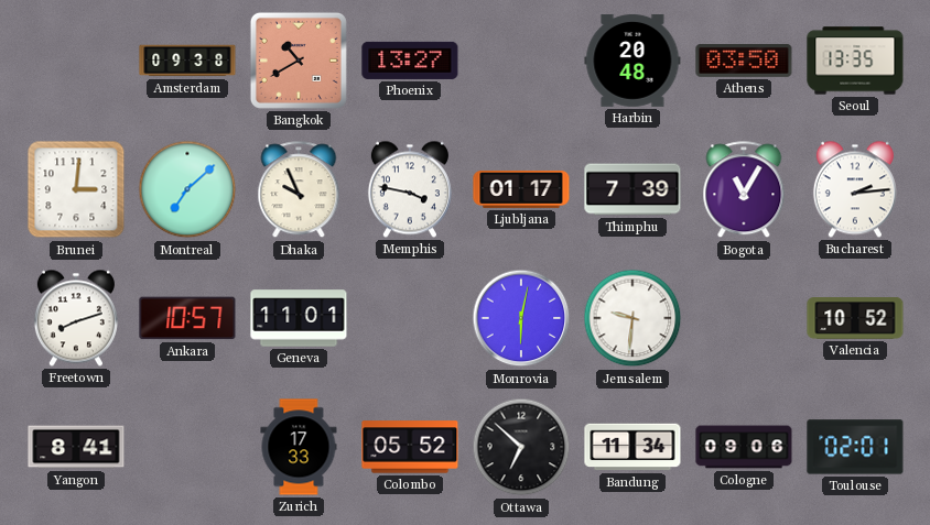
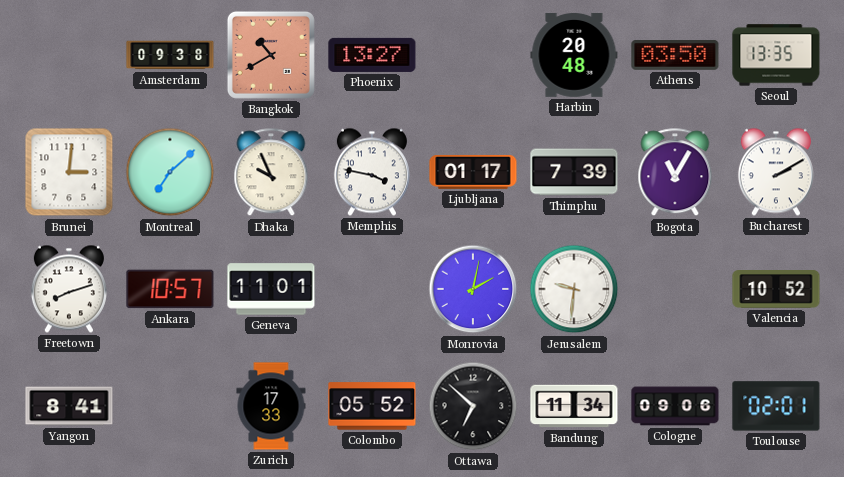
Bucharest: 2:14 -> 2:10
Monrovia: 6:02 -> 2:02
